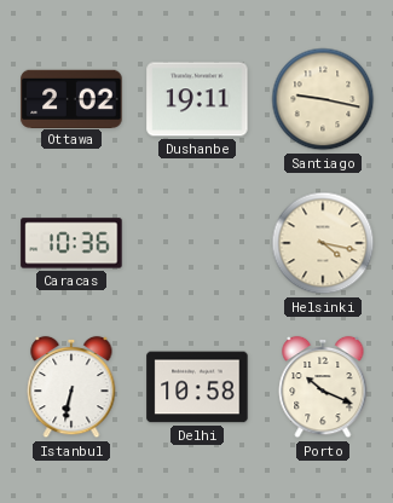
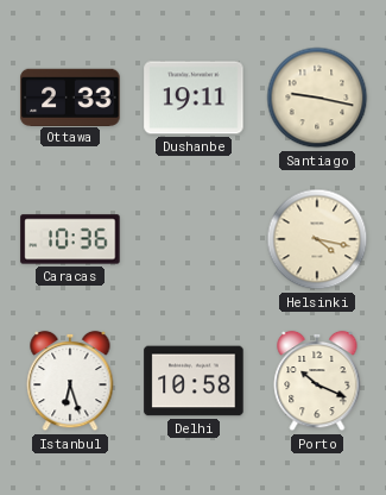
Ottawa: 2:02 -> 2:33
Istanbul: 6:32 -> 6:27
